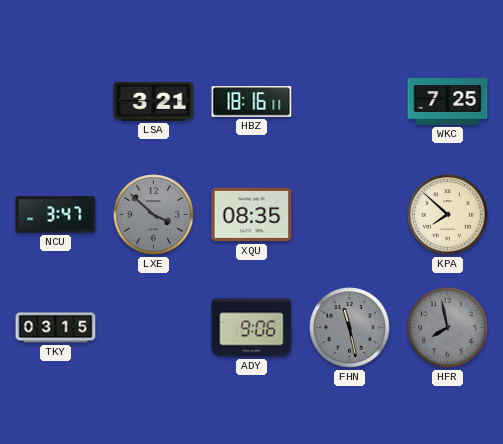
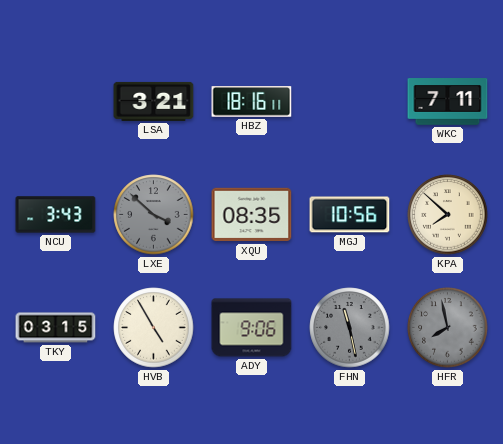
WKC: 7:25 -> 7:11
NCU: 3:47 -> 3:43
MGJ: none -> 10:56
HVB: none -> 4:55
